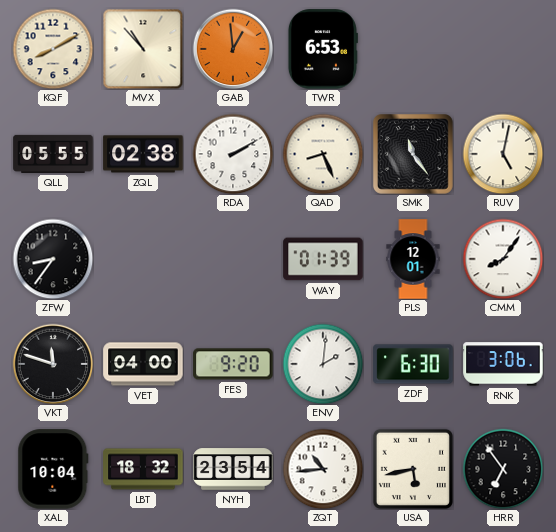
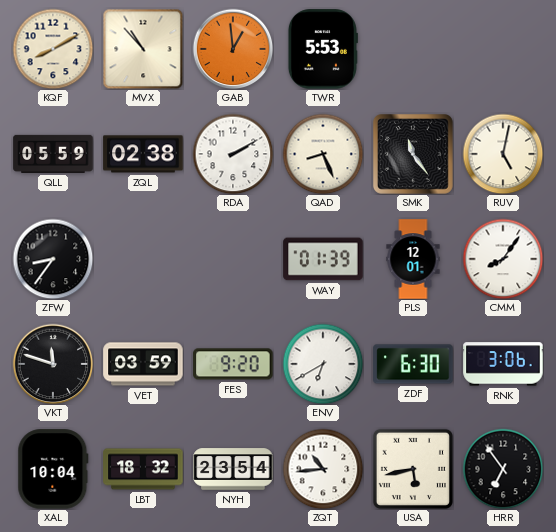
TWR: 6:53 -> 5:53
QLL: 05:55 -> 05:59
VET: 04:00 -> 03:59
ENV: 2:01 -> 6:40
